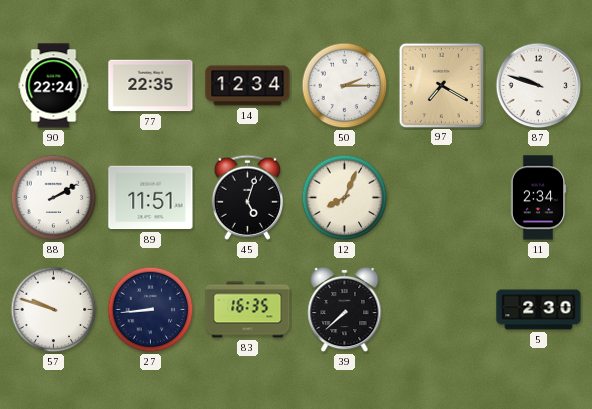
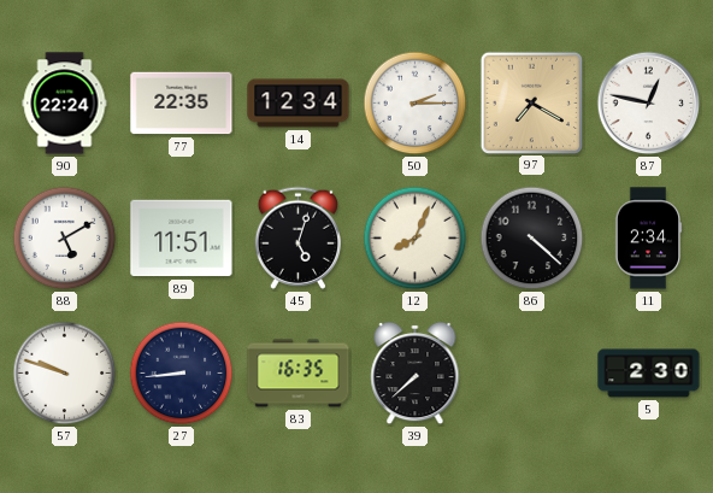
87: 9:48 -> 12:47
88: 2:10 -> 5:10
86: none -> 4:22
